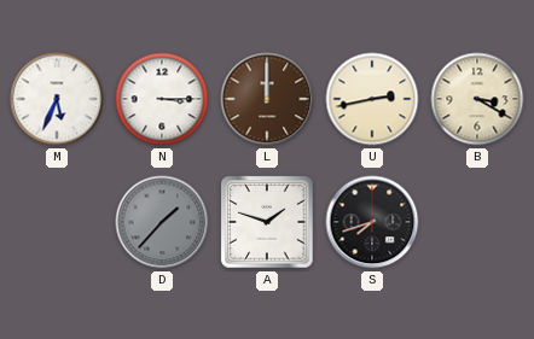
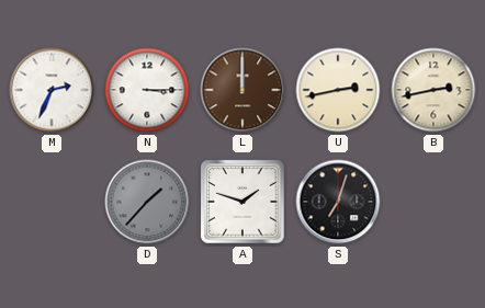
M: 5:34 -> 2:34
B: 3:20 -> 2:43
S: 7:42 -> 7:03
